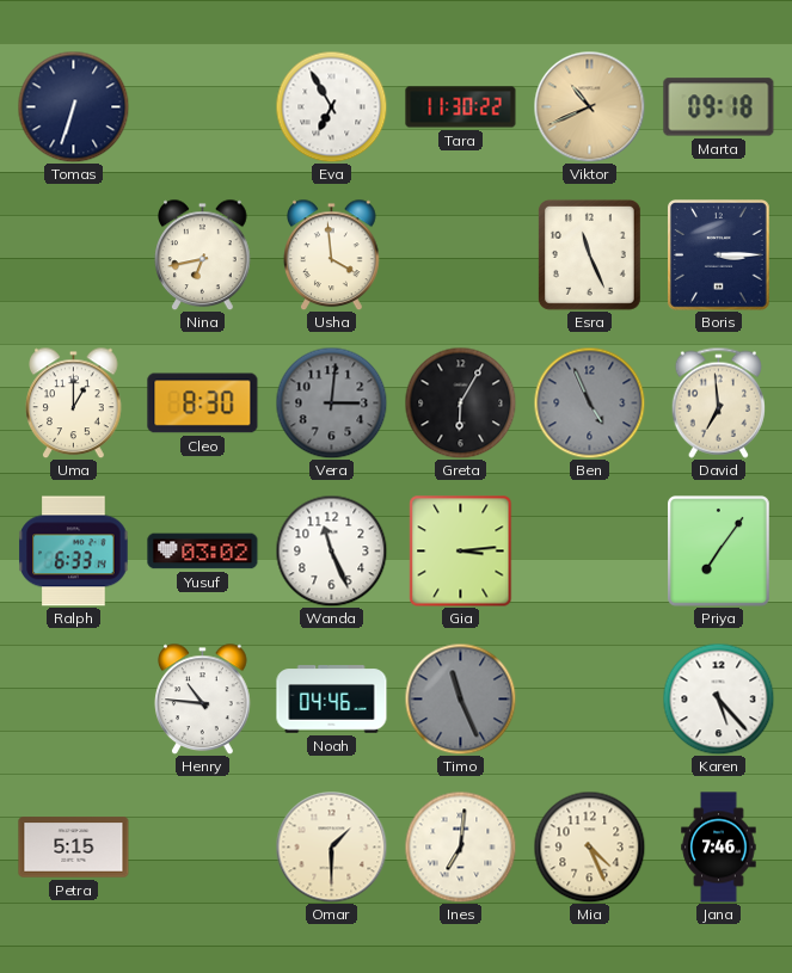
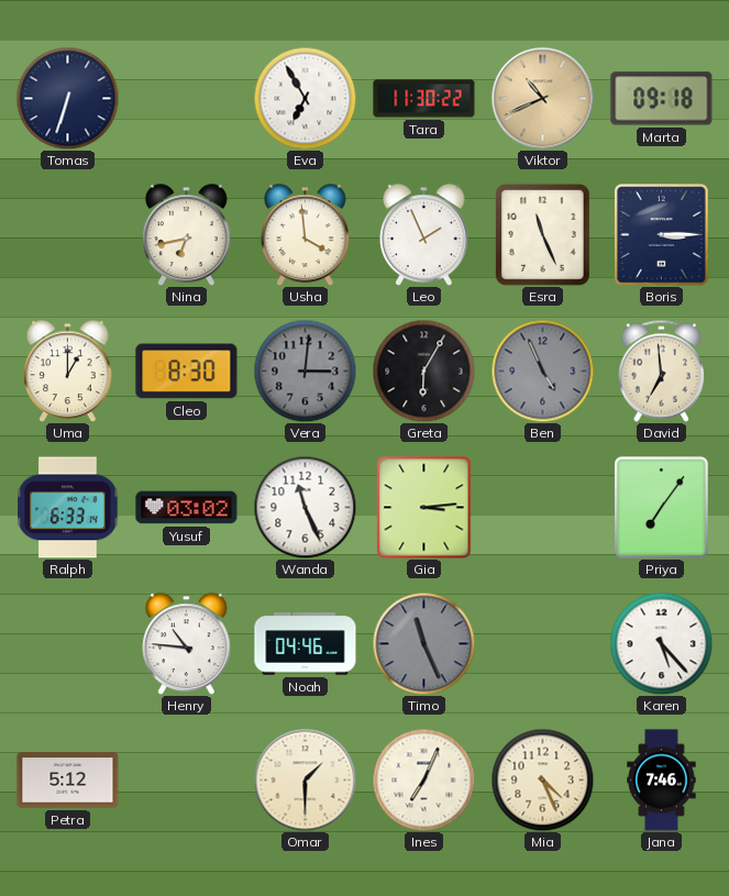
Leo: none -> 1:56
Petra: 5:15 -> 5:12
Ines: 7:01 -> 7:04
